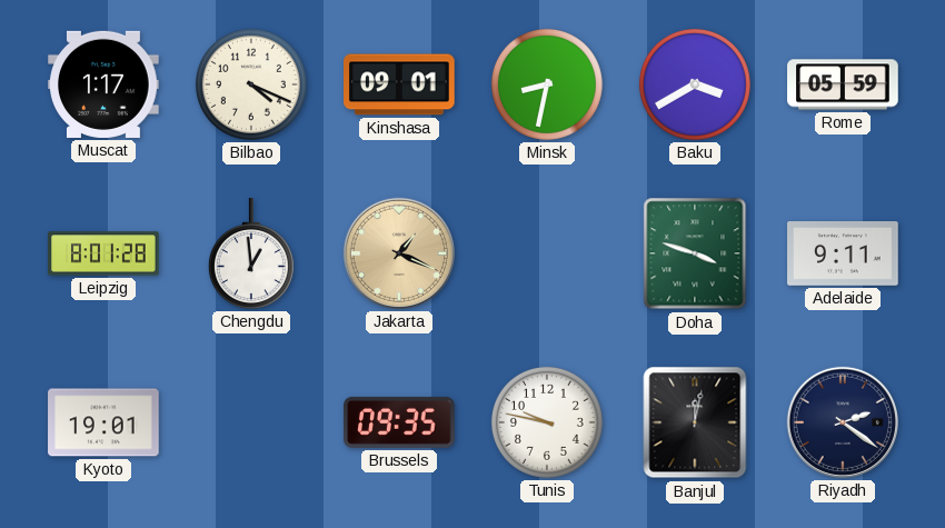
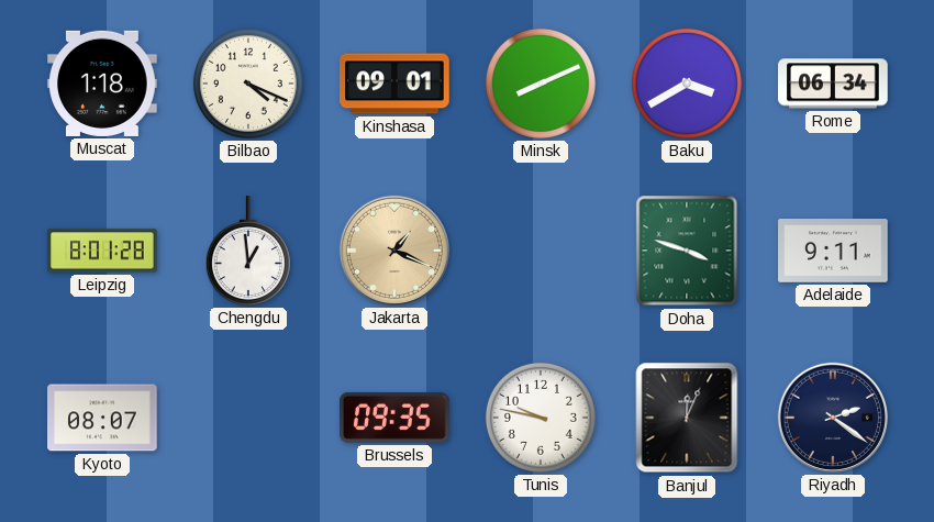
Muscat: 1:17 -> 1:18
Minsk: 8:32 -> 8:11
Rome: 05:59 -> 06:34
Kyoto: 19:01 -> 08:07
Banjul: 12:02 -> 12:04
